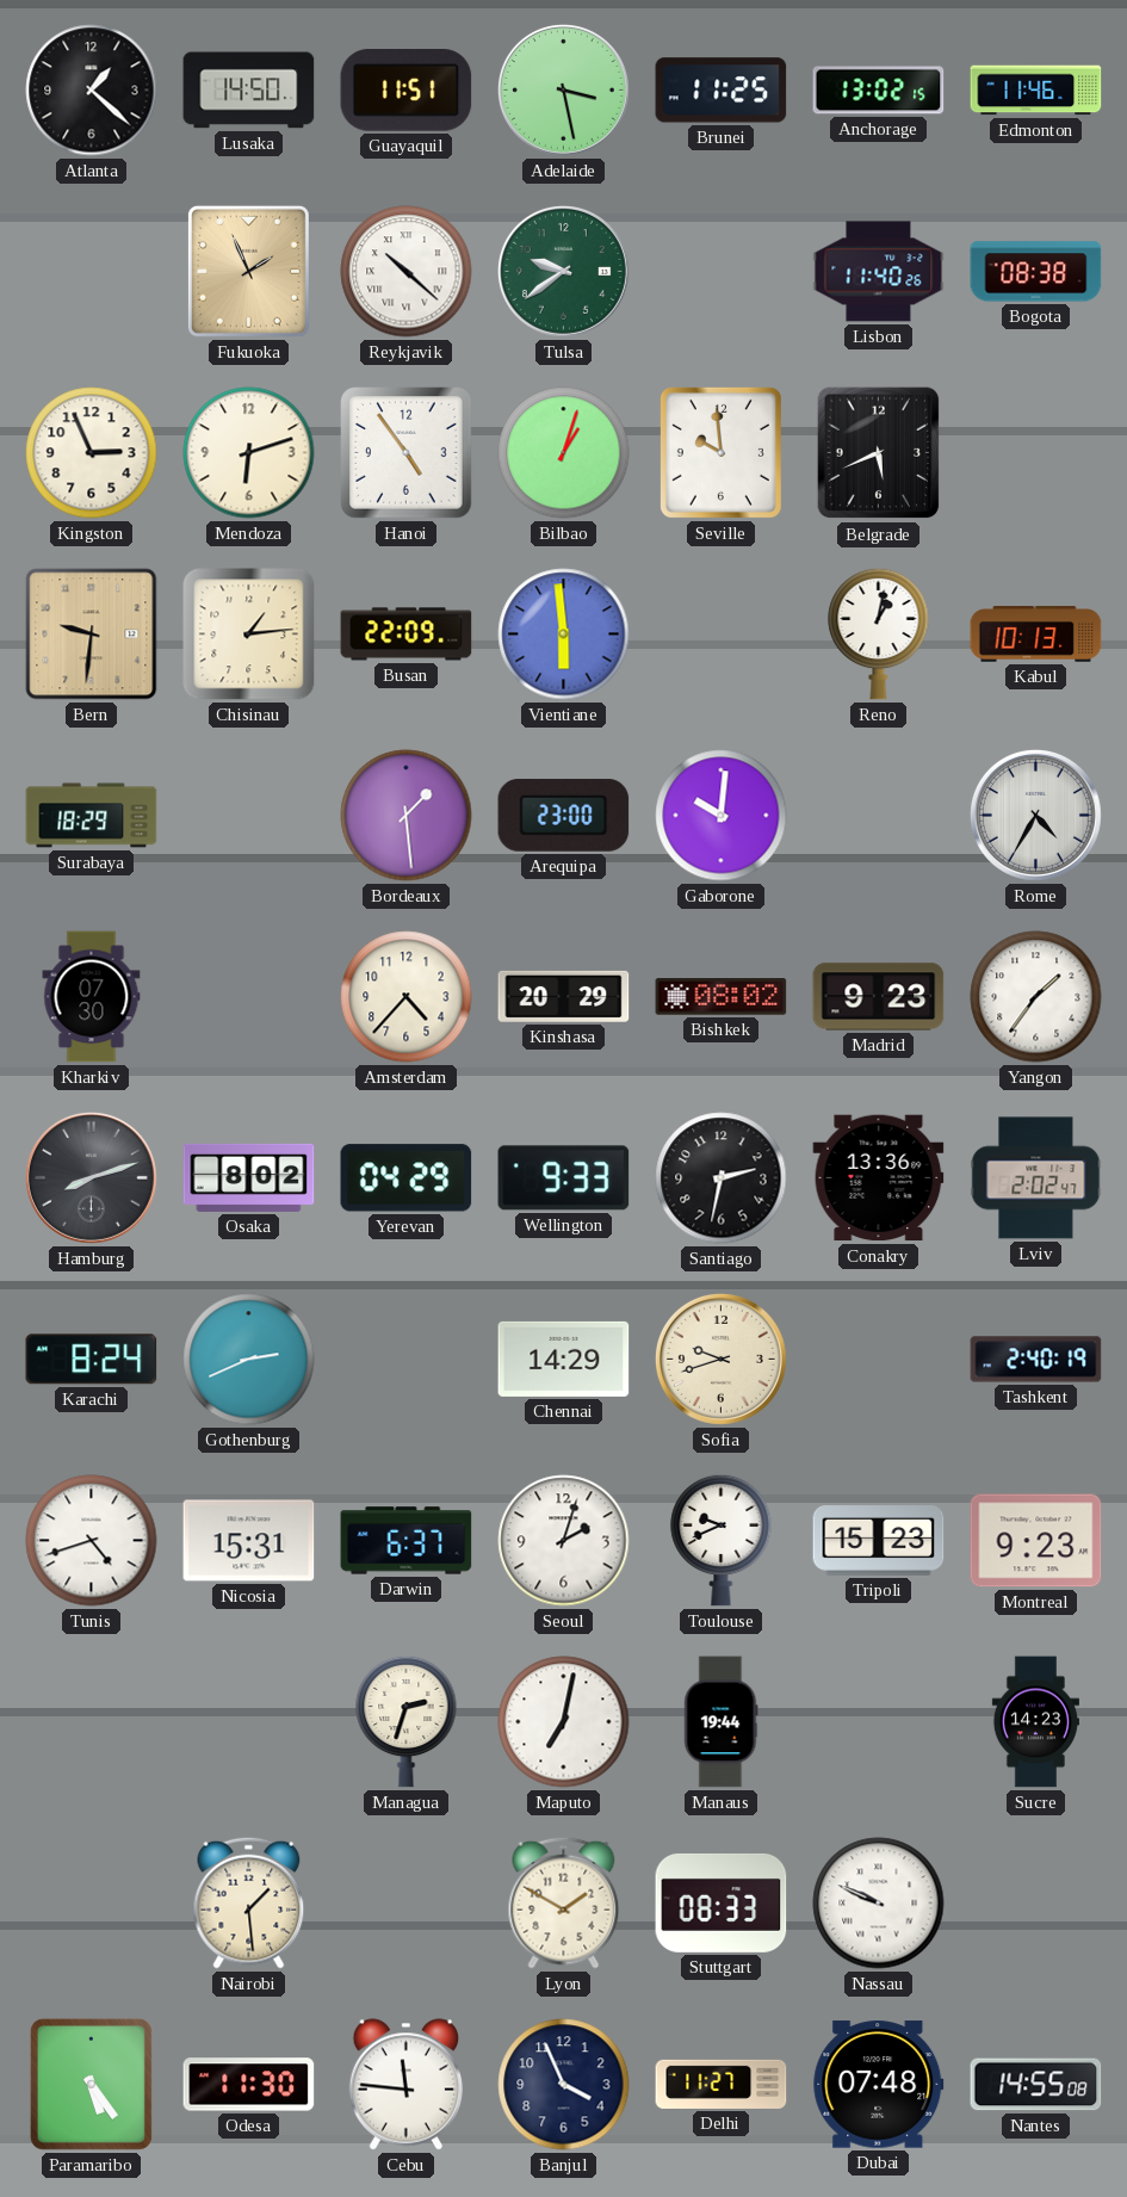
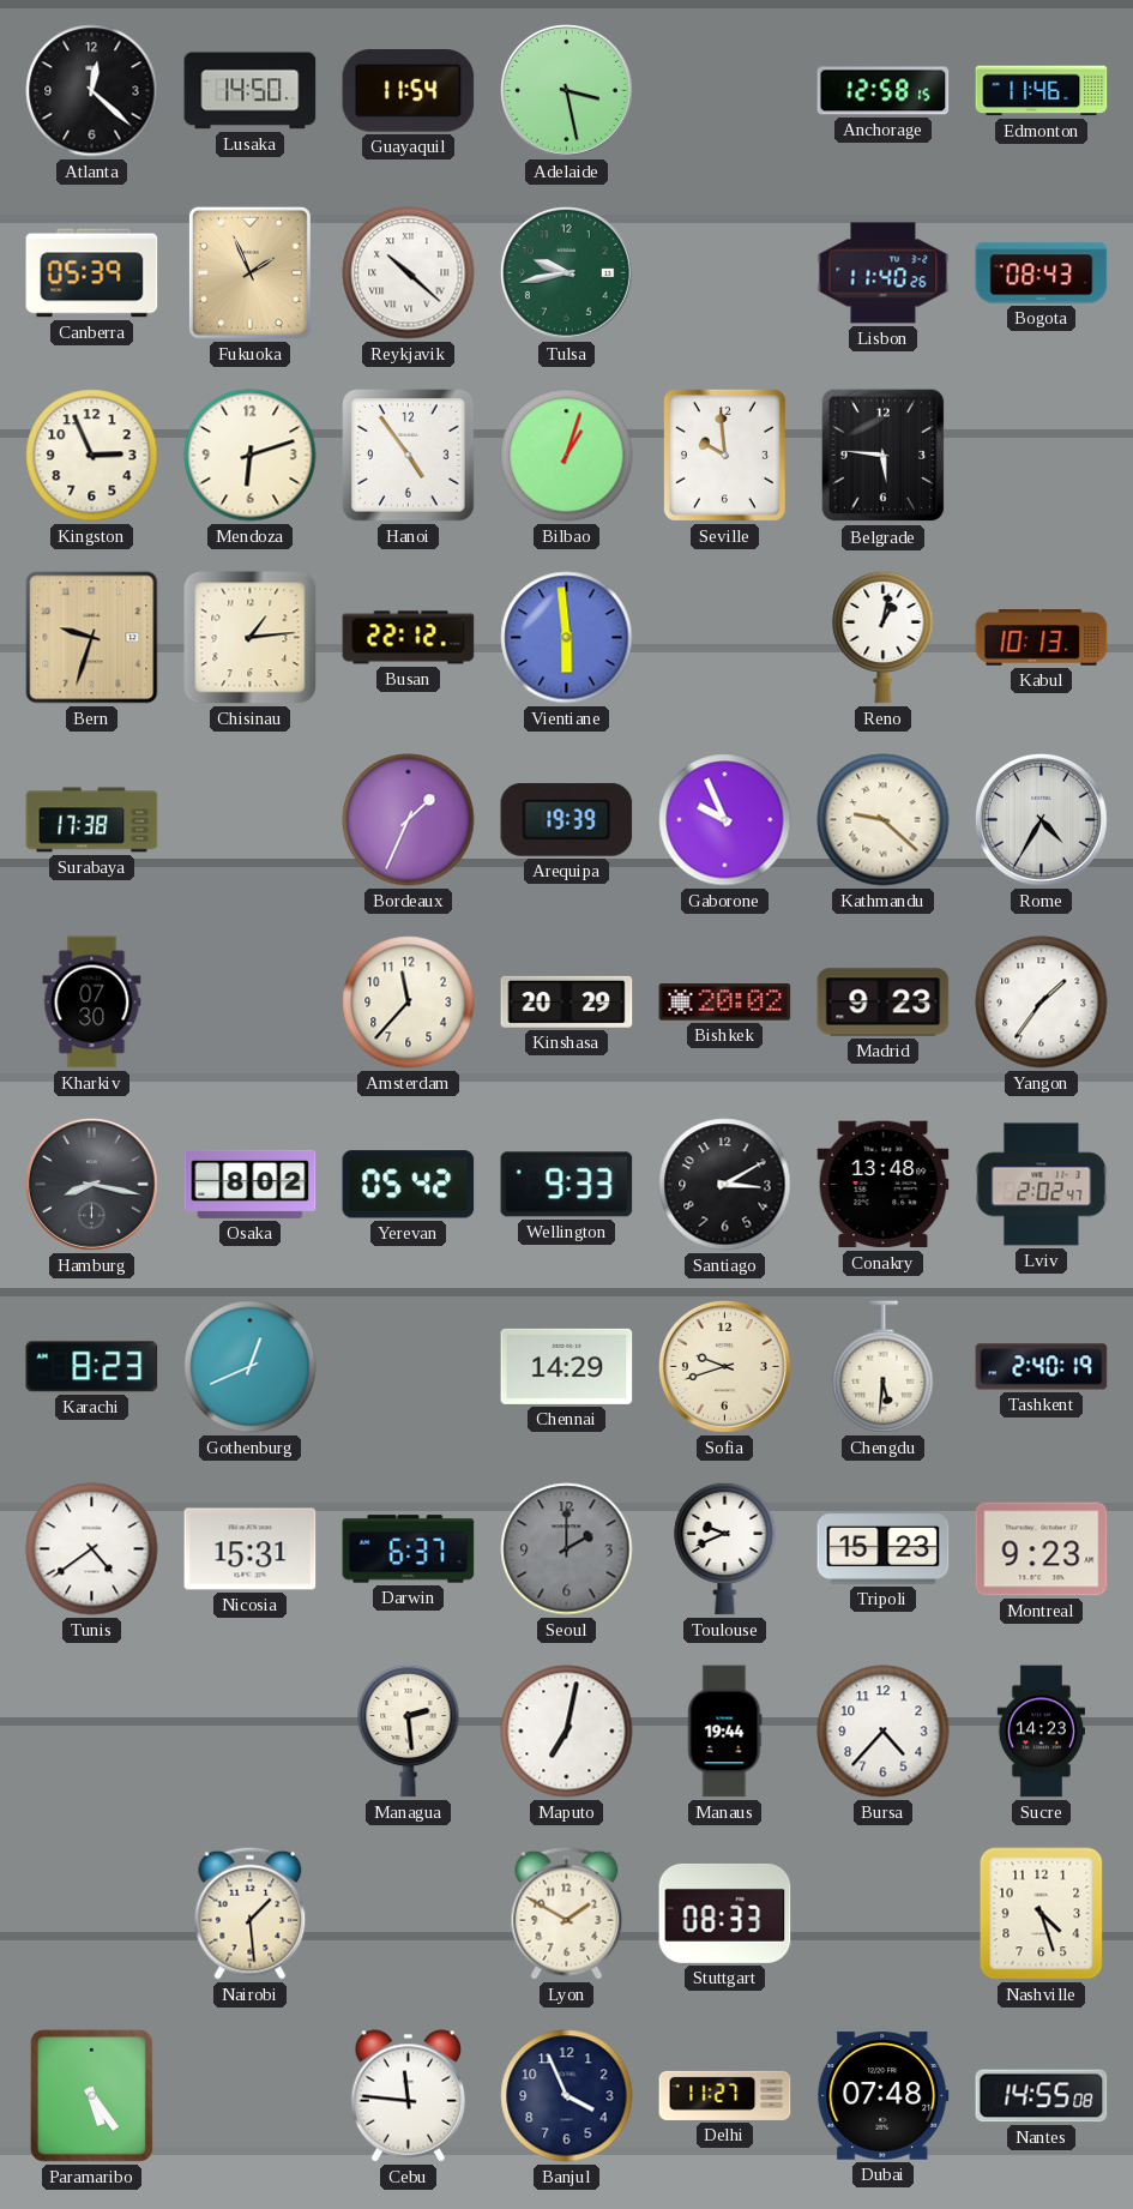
Atlanta: 1:22 -> 12:22
Guayaquil: 11:51 -> 11:54
Brunei: 11:25 -> none
Anchorage: 13:02 -> 12:58
Canberra: none -> 05:39
Tulsa: 9:39 -> 9:43
Bogota: 08:38 -> 08:43
Belgrade: 5:41 -> 5:46
Bern: 9:31 -> 9:33
Busan: 22:09 -> 22:12
Surabaya: 18:29 -> 17:38
Bordeaux: 1:29 -> 1:34
Arequipa: 23:00 -> 19:39
Gaborone: 10:01 -> 9:56
Kathmandu: none -> 9:22
Amsterdam: 4:37 -> 11:37
Bishkek: 08:02 -> 20:02
Hamburg: 8:12 -> 8:17
Yerevan: 04:29 -> 05:42
Santiago: 2:32 -> 3:10
Conakry: 13:36 -> 13:48
Karachi: 8:24 -> 8:23
Gothenburg: 2:41 -> 12:41
Chengdu: none -> 5:31
Tunis: 4:42 -> 4:39
Seoul: 2:03 -> 2:00
Seoul dial: white -> grey
Managua: 2:33 -> 2:29
Bursa: none -> 4:37
Nassau: 9:49 -> none
Nashville: none -> 4:27
Odesa: 11:30 -> none
